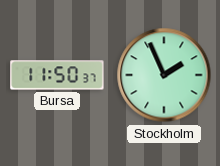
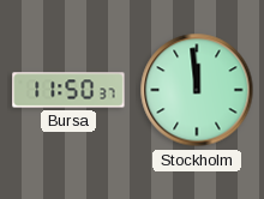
Stockholm: 1:56 -> 11:59
